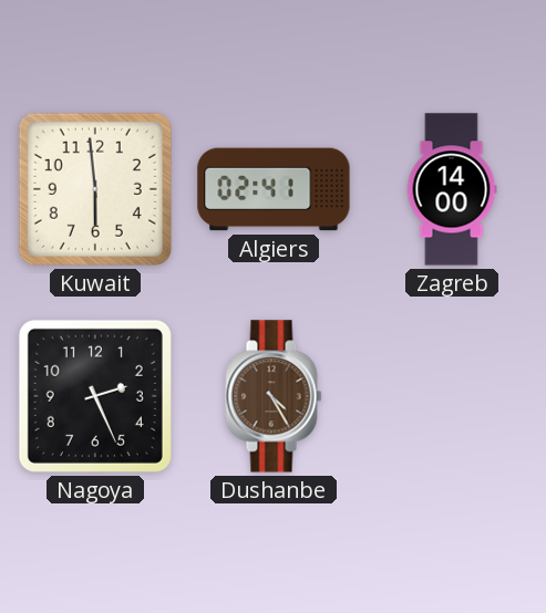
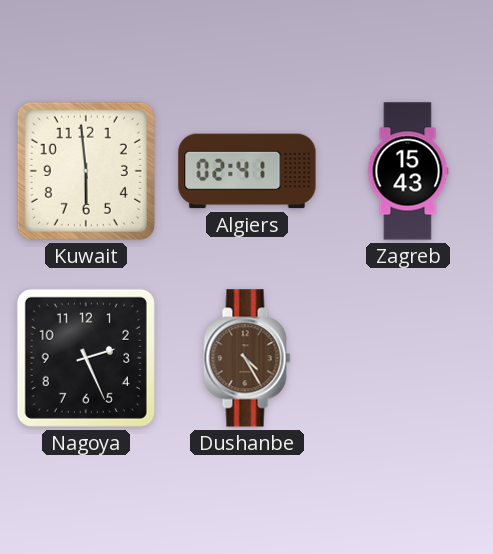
Zagreb: 14:00 -> 15:43
